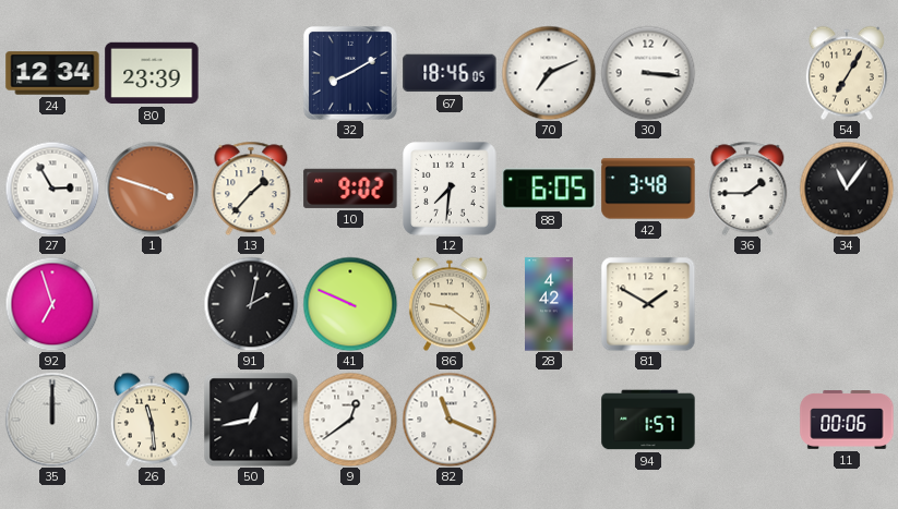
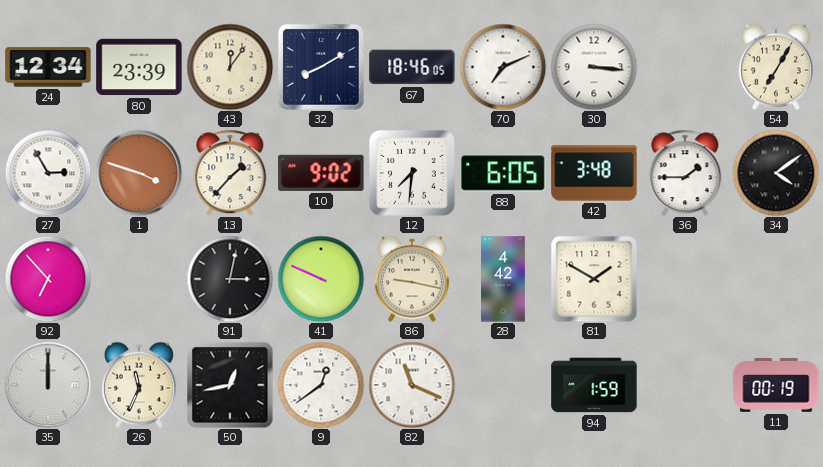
43: none -> 12:06
34: 11:06 -> 4:09
92: 6:57 -> 6:53
91: 2:02 -> 3:02
86: 9:21 -> 9:17
26: 11:29 -> 11:34
94: 1:57 -> 1:59
11: 00:06 -> 00:19
